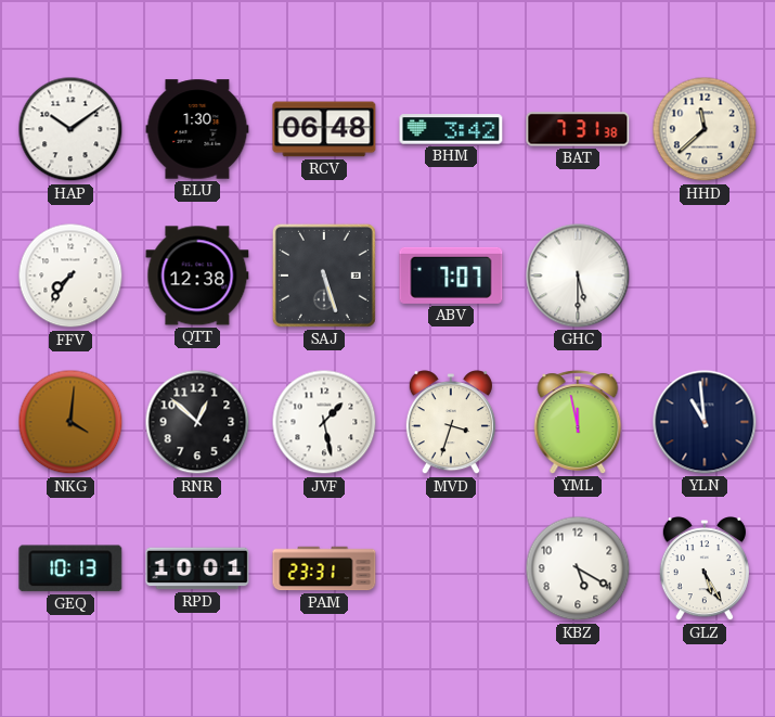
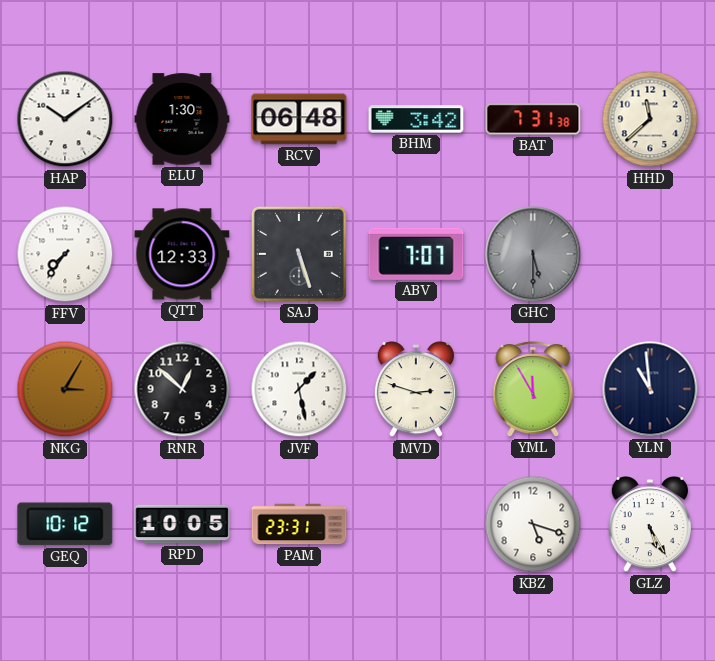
QTT: 12:38 -> 12:33
GHC dial: white -> grey
NKG: 4:01 -> 3:05
MVD: 3:33 -> 2:48
YML: 11:58 -> 11:55
GEQ: 10:13 -> 10:12
RPD: 10:01 -> 10:05
KBZ: 5:20 -> 5:18
